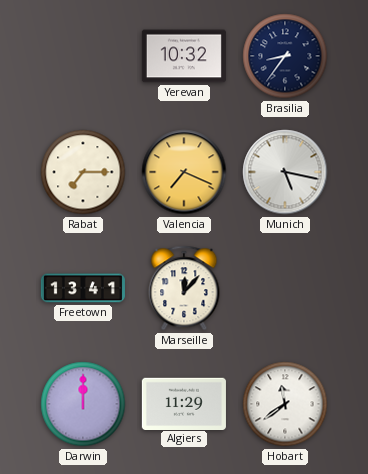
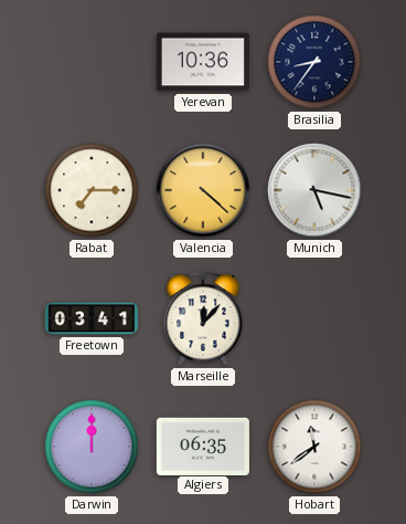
Yerevan: 10:32 -> 10:36
Valencia: 7:19 -> 4:22
Freetown: 13:41 -> 03:41
Algiers: 11:29 -> 06:35
